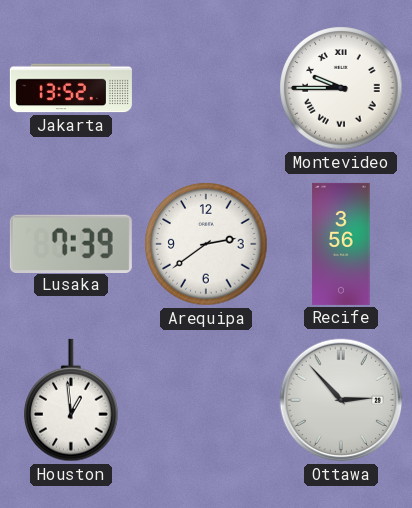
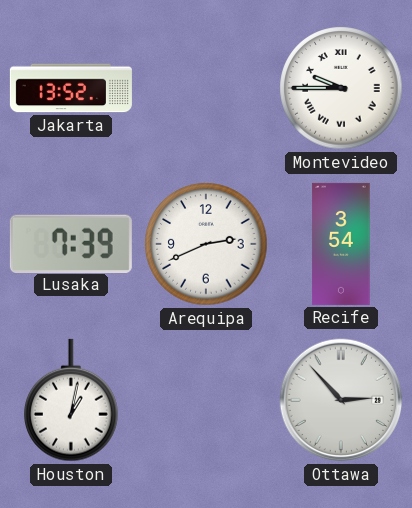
Arequipa: 2:39 -> 2:41
Recife: 3:56 -> 3:54
Houston: 12:59 -> 1:02
